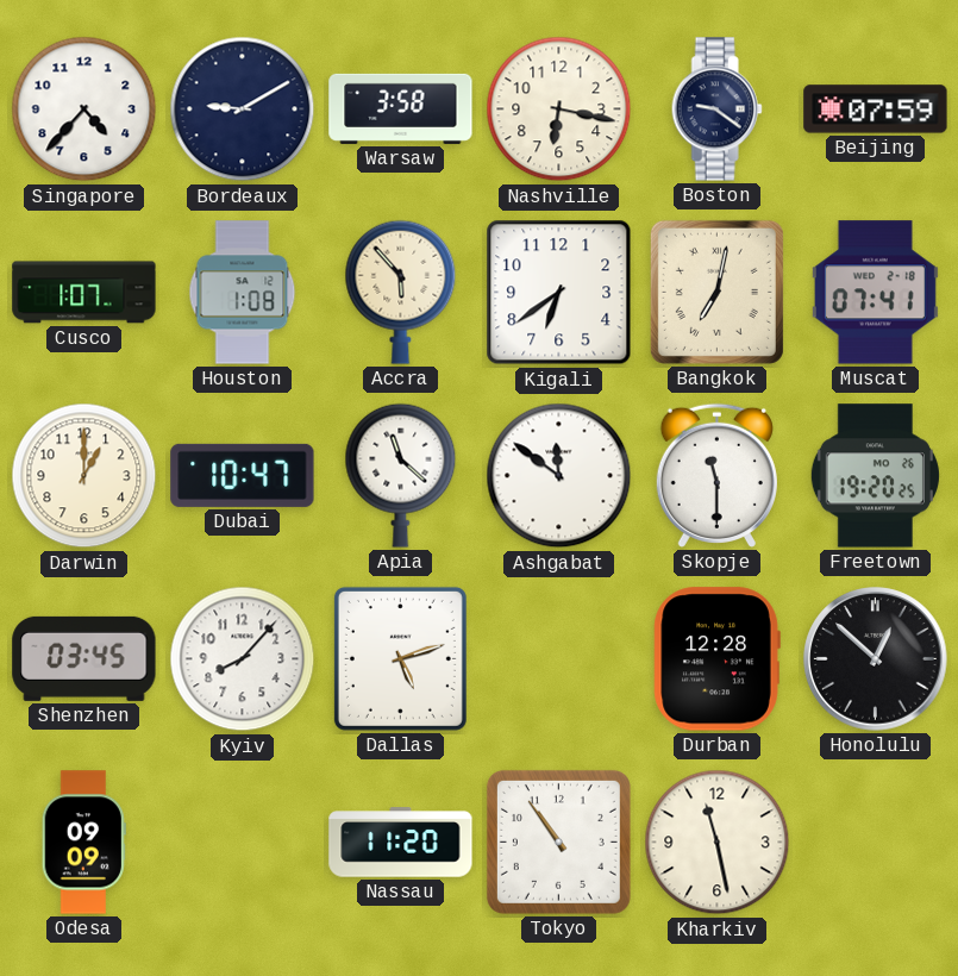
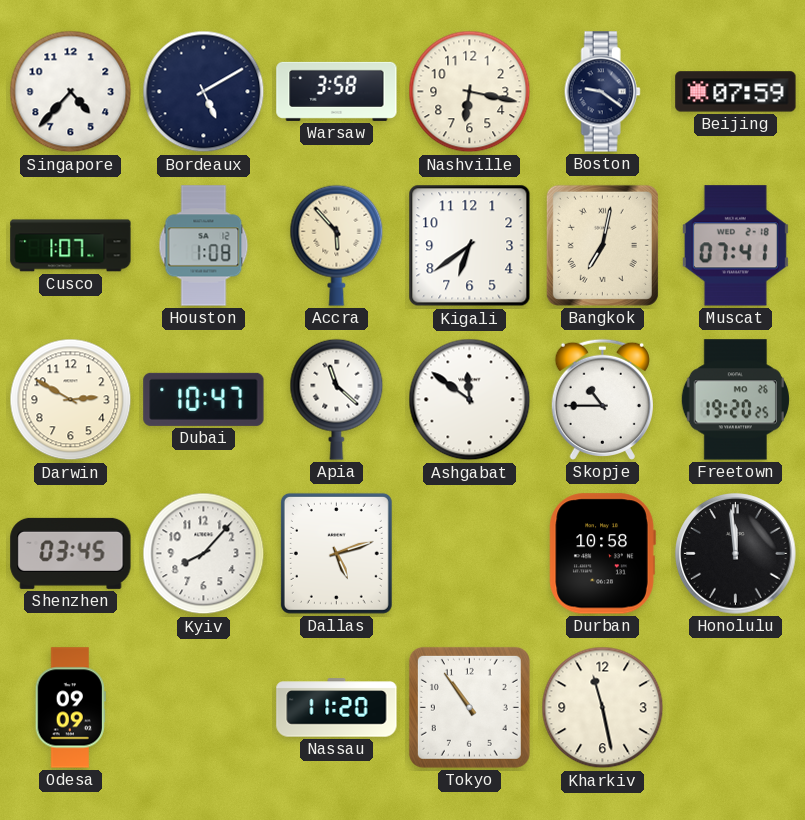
Bordeaux: 9:10 -> 5:10
Darwin: 1:00 -> 2:50
Skopje: 11:30 -> 10:45
Durban: 12:28 -> 10:58
Honolulu: 12:52 -> 11:59
